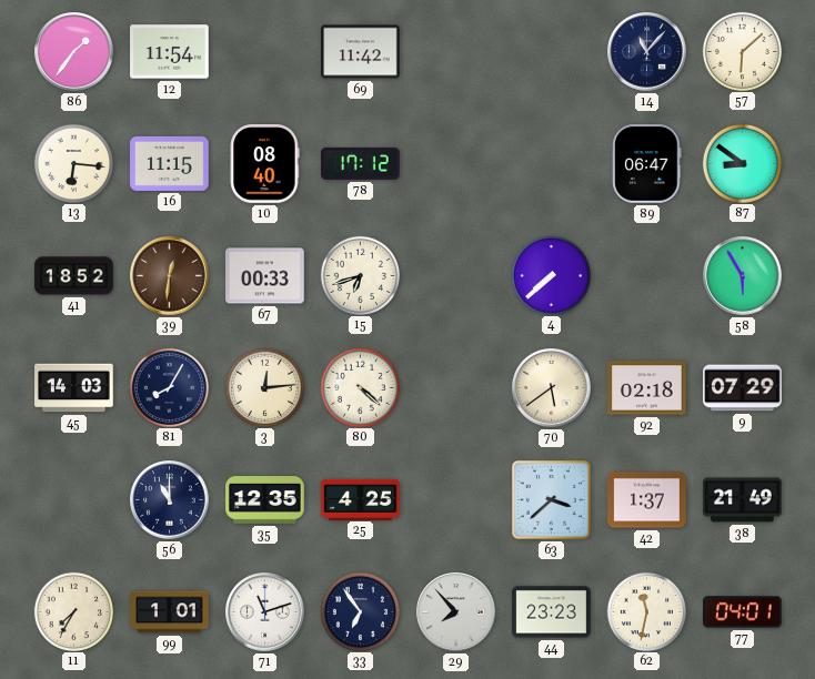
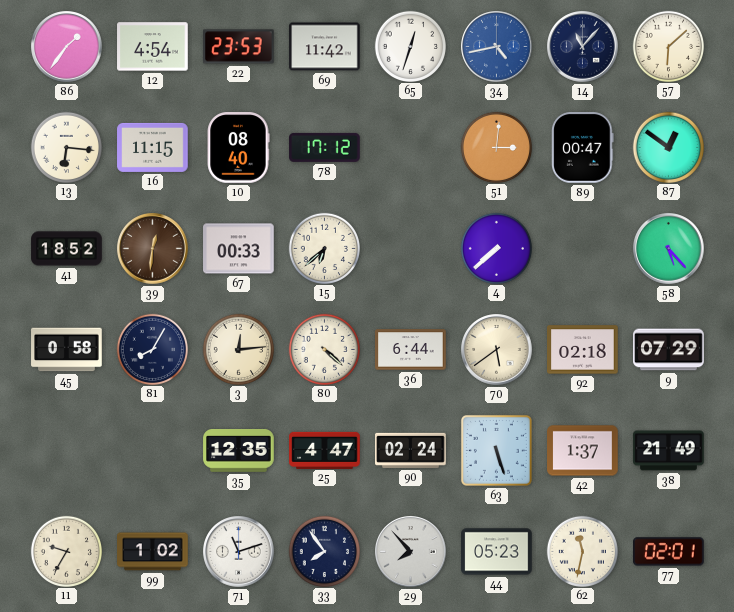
12: 11:54 -> 4:54
22: none -> 23:53
65: none -> 12:33
34: none -> 4:43
51: none -> 3:01
89: 06:47 -> 00:47
87: 8:51 -> 12:51
15: 6:42 -> 6:38
58: 5:55 -> 5:23
45: 14:03 -> 0:58
36: none -> 6:44
56: 11:00 -> none
25: 4:25 -> 4:47
90: none -> 02:24
63: 3:38 -> 5:27
11: 7:35 -> 9:35
99: 1:01 -> 1:02
33: 6:54 -> 7:54
44: 23:23 -> 05:23
77: 04:01 -> 02:01
